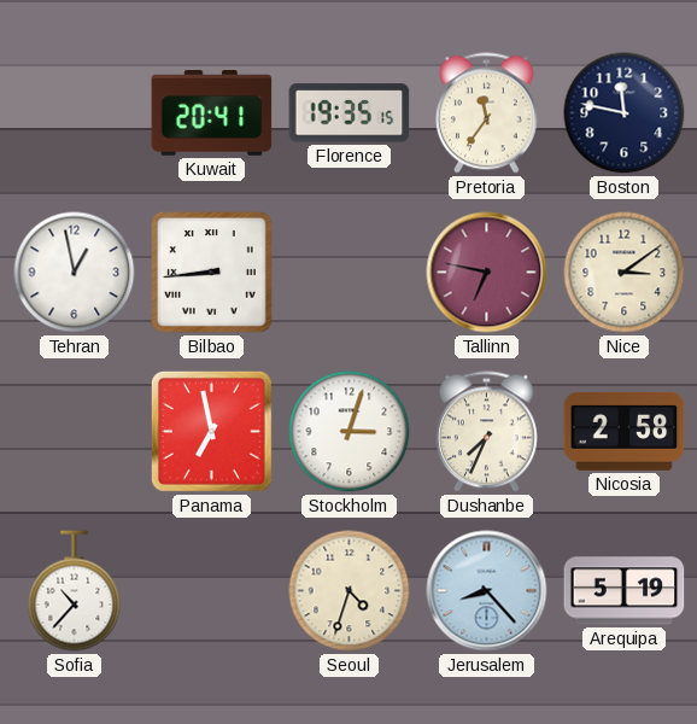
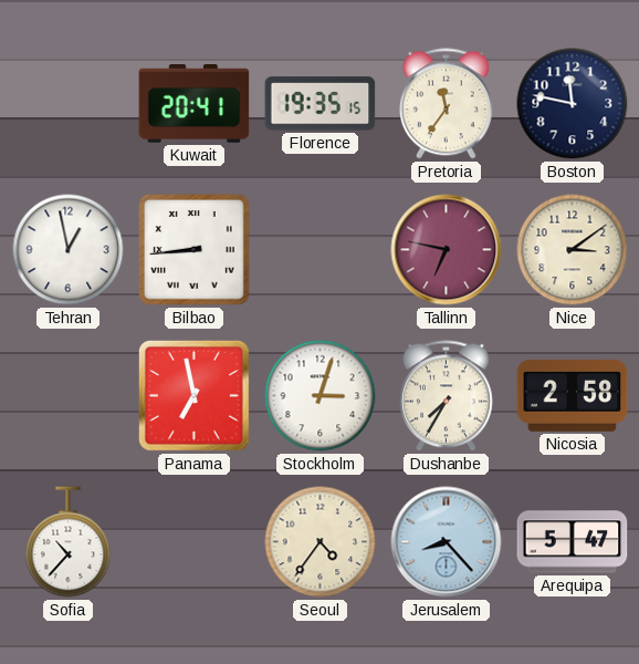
Dushanbe: 7:34 -> 7:35
Seoul: 4:33 -> 4:36
Arequipa: 5:19 -> 5:47
